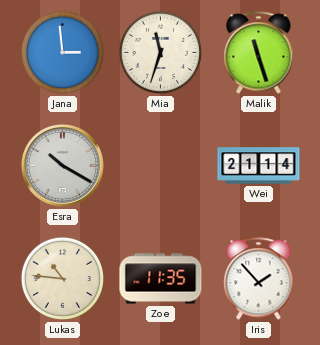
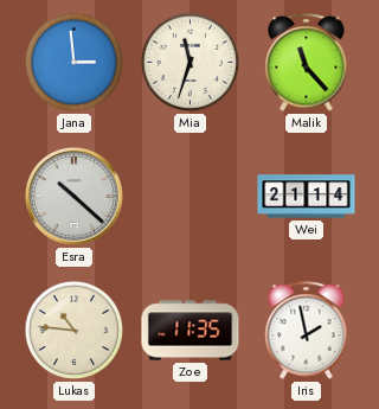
Malik: 11:27 -> 11:23
Esra: 10:20 -> 10:22
Iris: 1:53 -> 1:58
